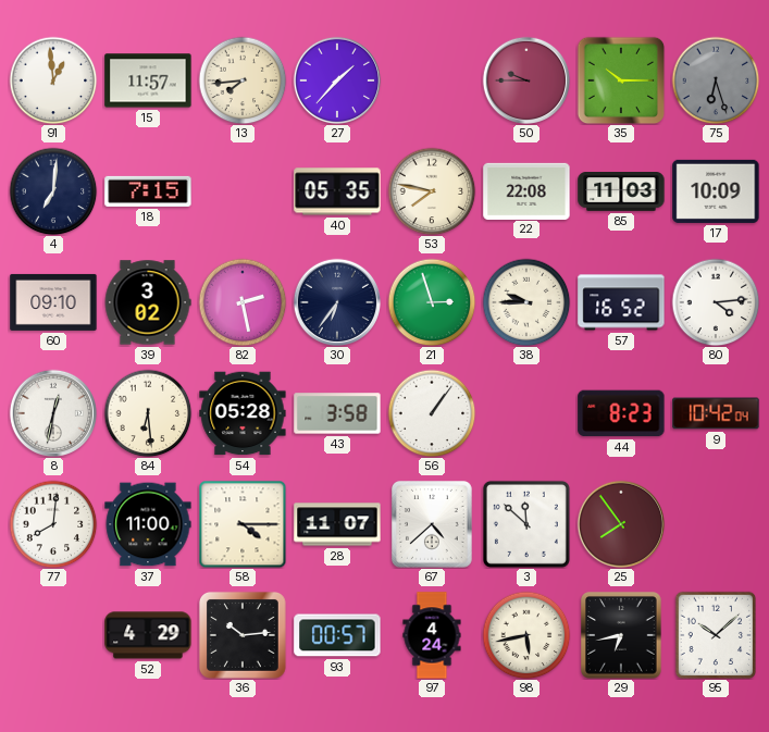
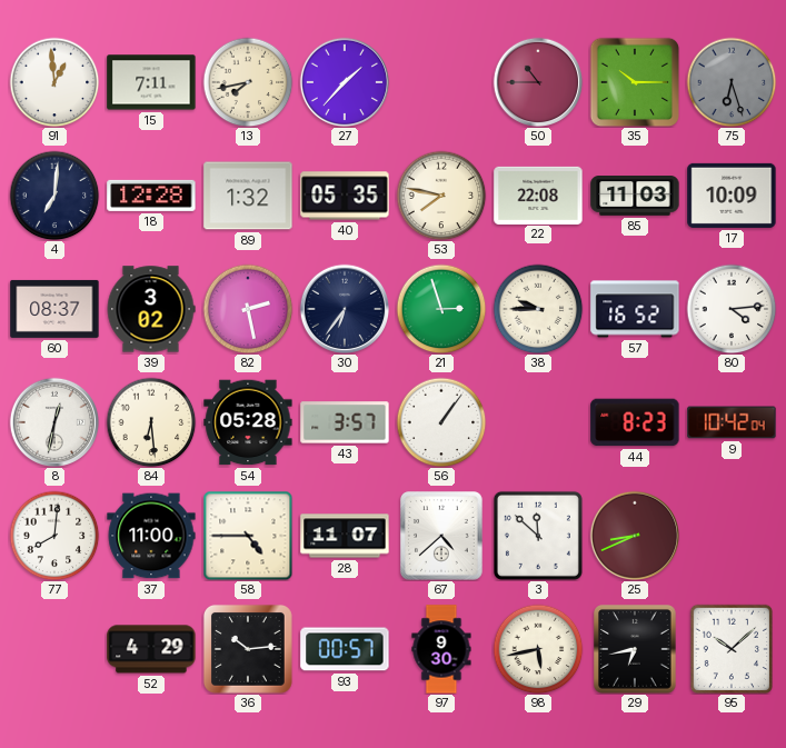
15: 11:57 -> 7:11
13: 7:44 -> 7:43
50: 9:45 -> 10:45
18: 7:15 -> 12:28
89: none -> 1:32
60: 09:10 -> 08:37
43: 3:58 -> 3:57
58: 4:15 -> 4:45
25: 7:54 -> 8:41
97: 4:24 -> 9:30
